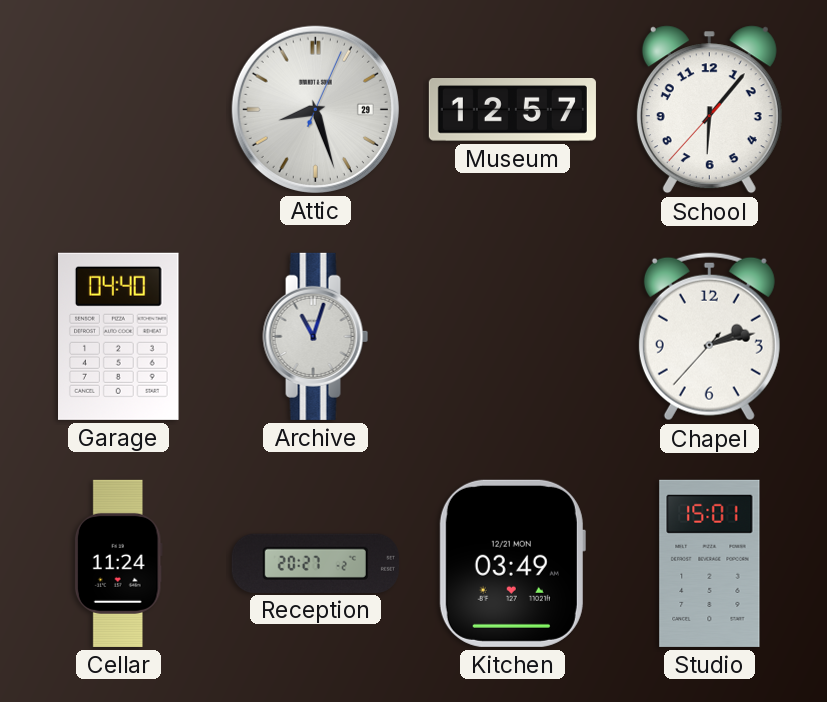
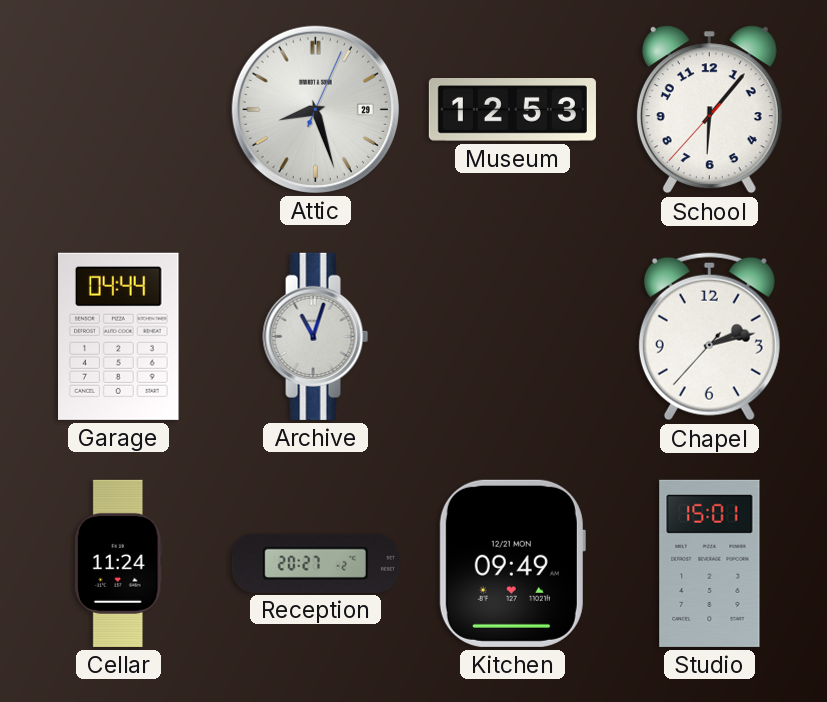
Museum: 12:57 -> 12:53
Garage: 04:40 -> 04:44
Kitchen: 03:49 -> 09:49
